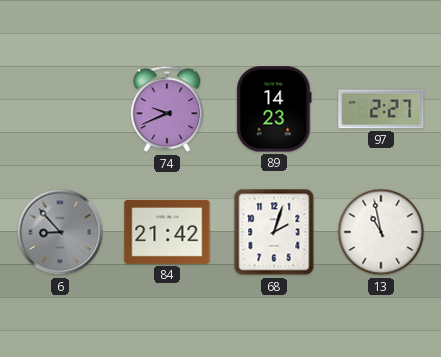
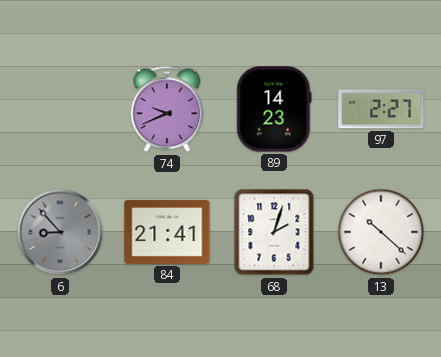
84: 21:42 -> 21:41
13: 10:58 -> 10:22
